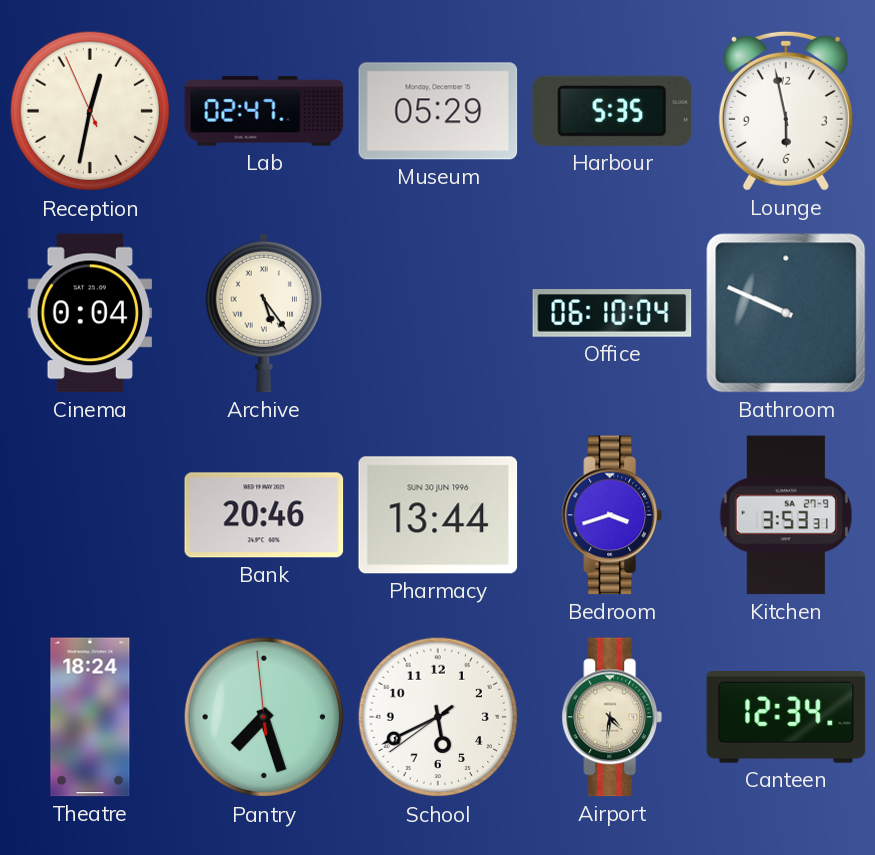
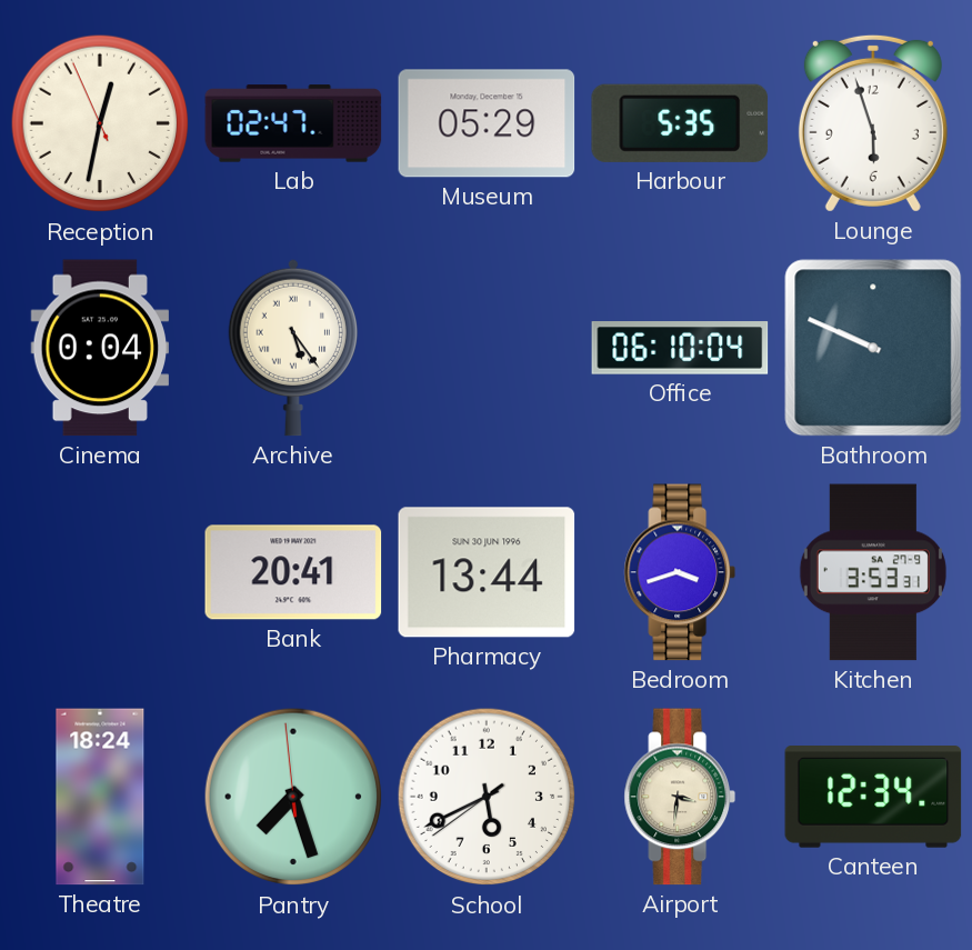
Lounge: 5:58 -> 5:57
Bank: 20:46 -> 20:41
Airport: 4:31 -> 3:31
